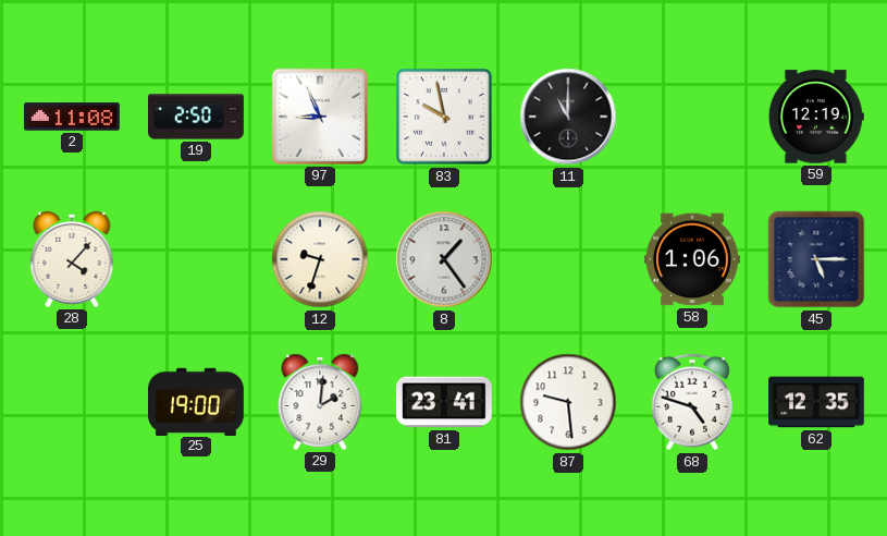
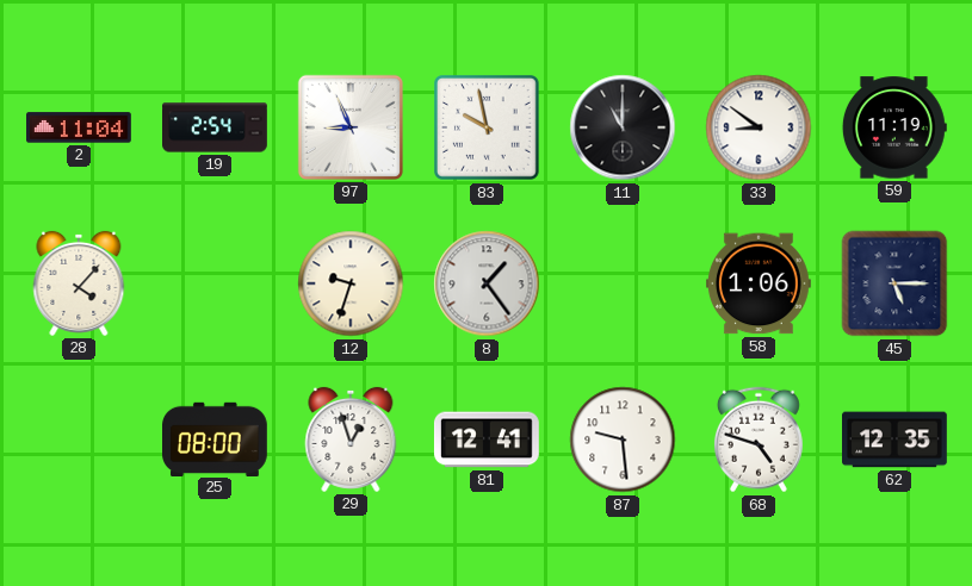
2: 11:08 -> 11:04
19: 2:50 -> 2:54
33: none -> 8:51
59: 12:19 -> 11:19
25: 19:00 -> 08:00
29: 2:01 -> 12:57
81: 23:41 -> 12:41
